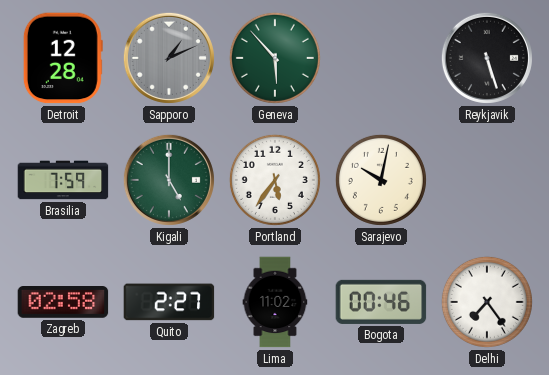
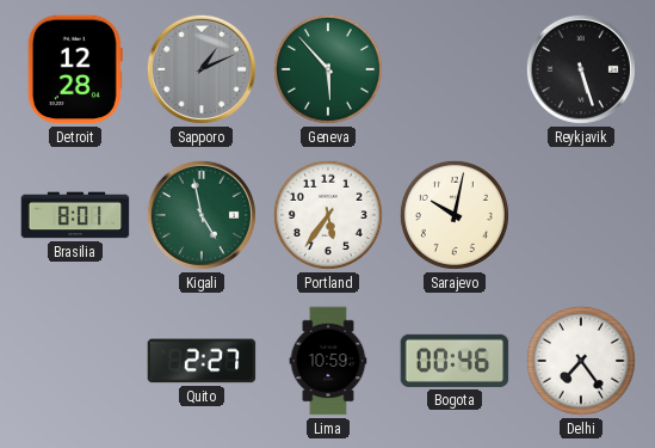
Brasilia: 7:59 -> 8:01
Kigali: 5:00 -> 4:58
Zagreb: 02:58 -> none
Lima: 11:02 -> 10:59
